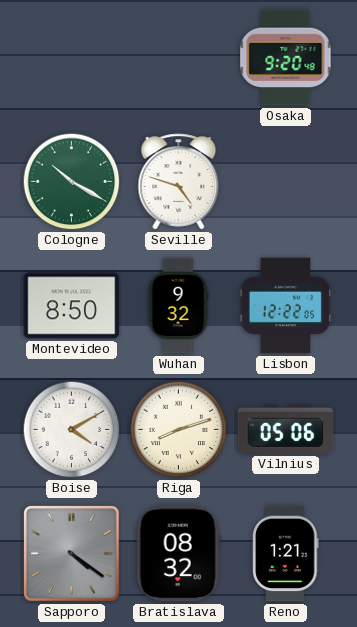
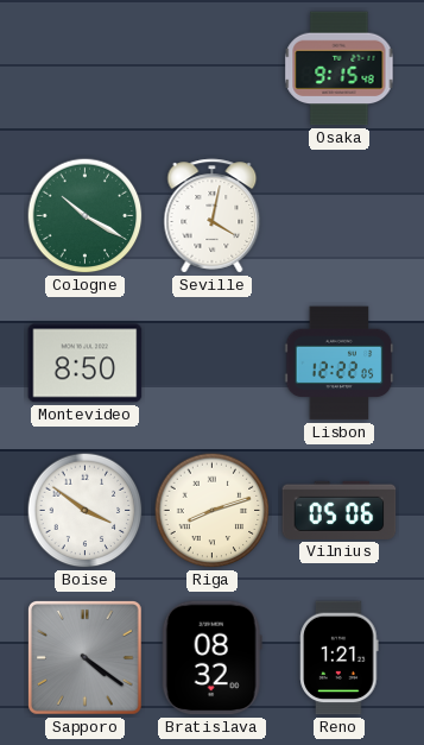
Osaka: 9:20 -> 9:15
Seville: 4:48 -> 4:02
Wuhan: 9:32 -> none
Boise: 4:10 -> 3:51
